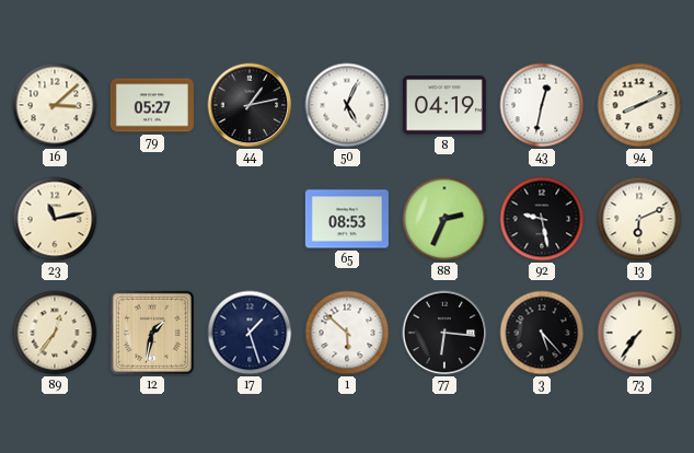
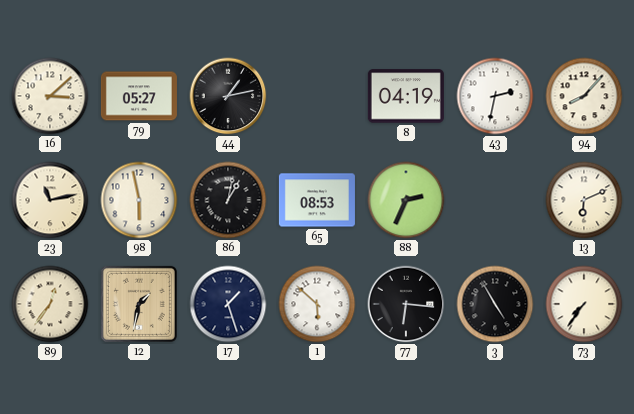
50: 5:04 -> none
43: 12:32 -> 2:32
94: 8:11 -> 8:07
98: none -> 5:58
86: none -> 1:02
92: 9:28 -> none
3: 5:23 -> 4:55
